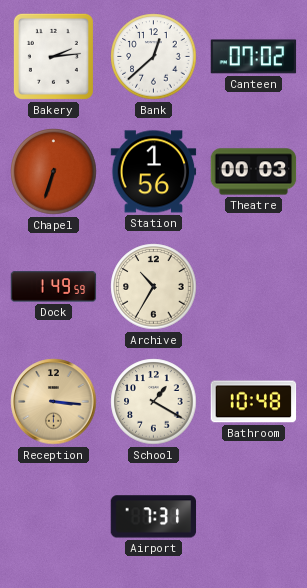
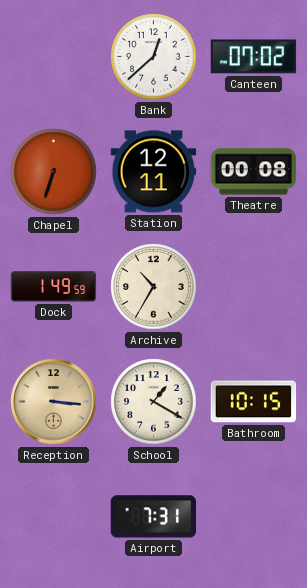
Bakery: 2:14 -> none
Station: 1:56 -> 12:11
Theatre: 00:03 -> 00:08
Bathroom: 10:48 -> 10:15
